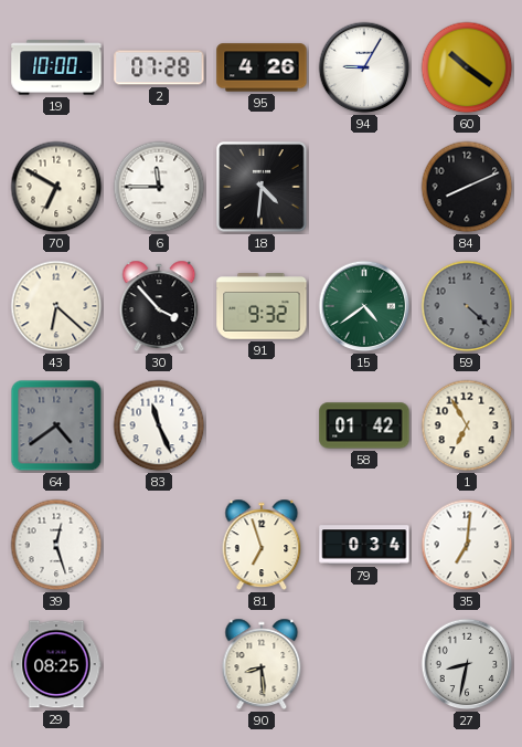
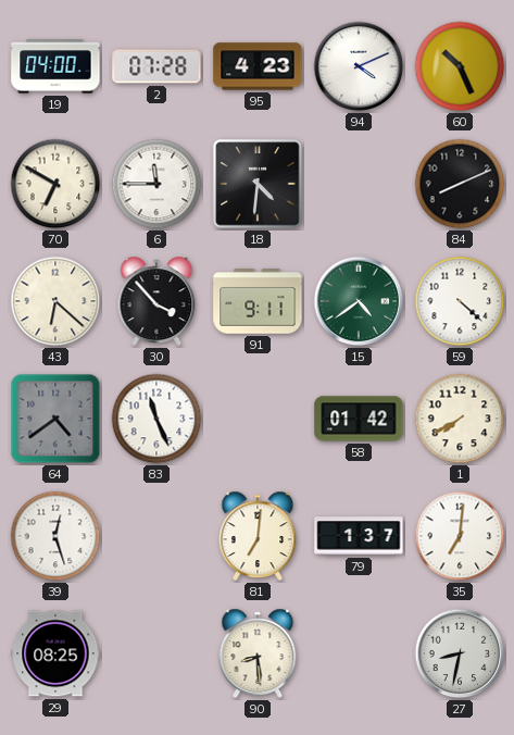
19: 10:00 -> 04:00
95: 4:26 -> 4:23
94: 9:05 -> 4:11
60: 10:21 -> 10:26
91: 9:32 -> 9:11
59 dial: grey -> white
1: 6:55 -> 7:40
81: 6:57 -> 7:01
79: 0:34 -> 1:37
